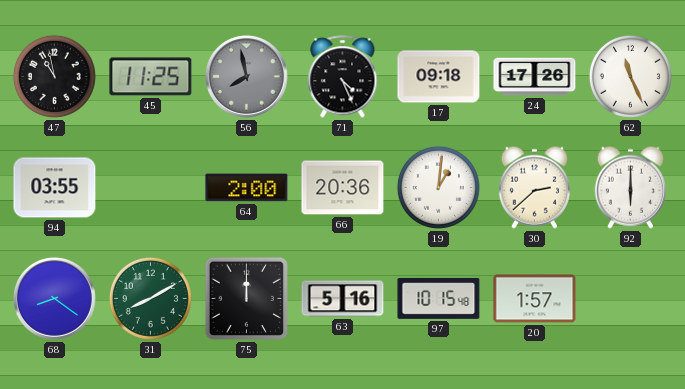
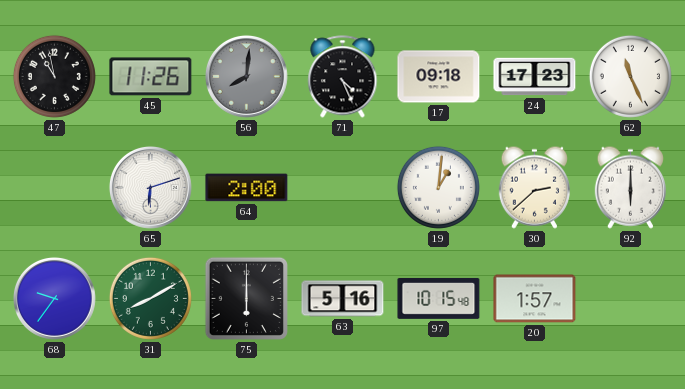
45: 11:25 -> 11:26
56: 7:58 -> 8:01
24: 17:26 -> 17:23
94: 03:55 -> none
65: none -> 6:12
66: 20:36 -> none
68: 8:21 -> 9:36
75: 12:00 -> 6:00
